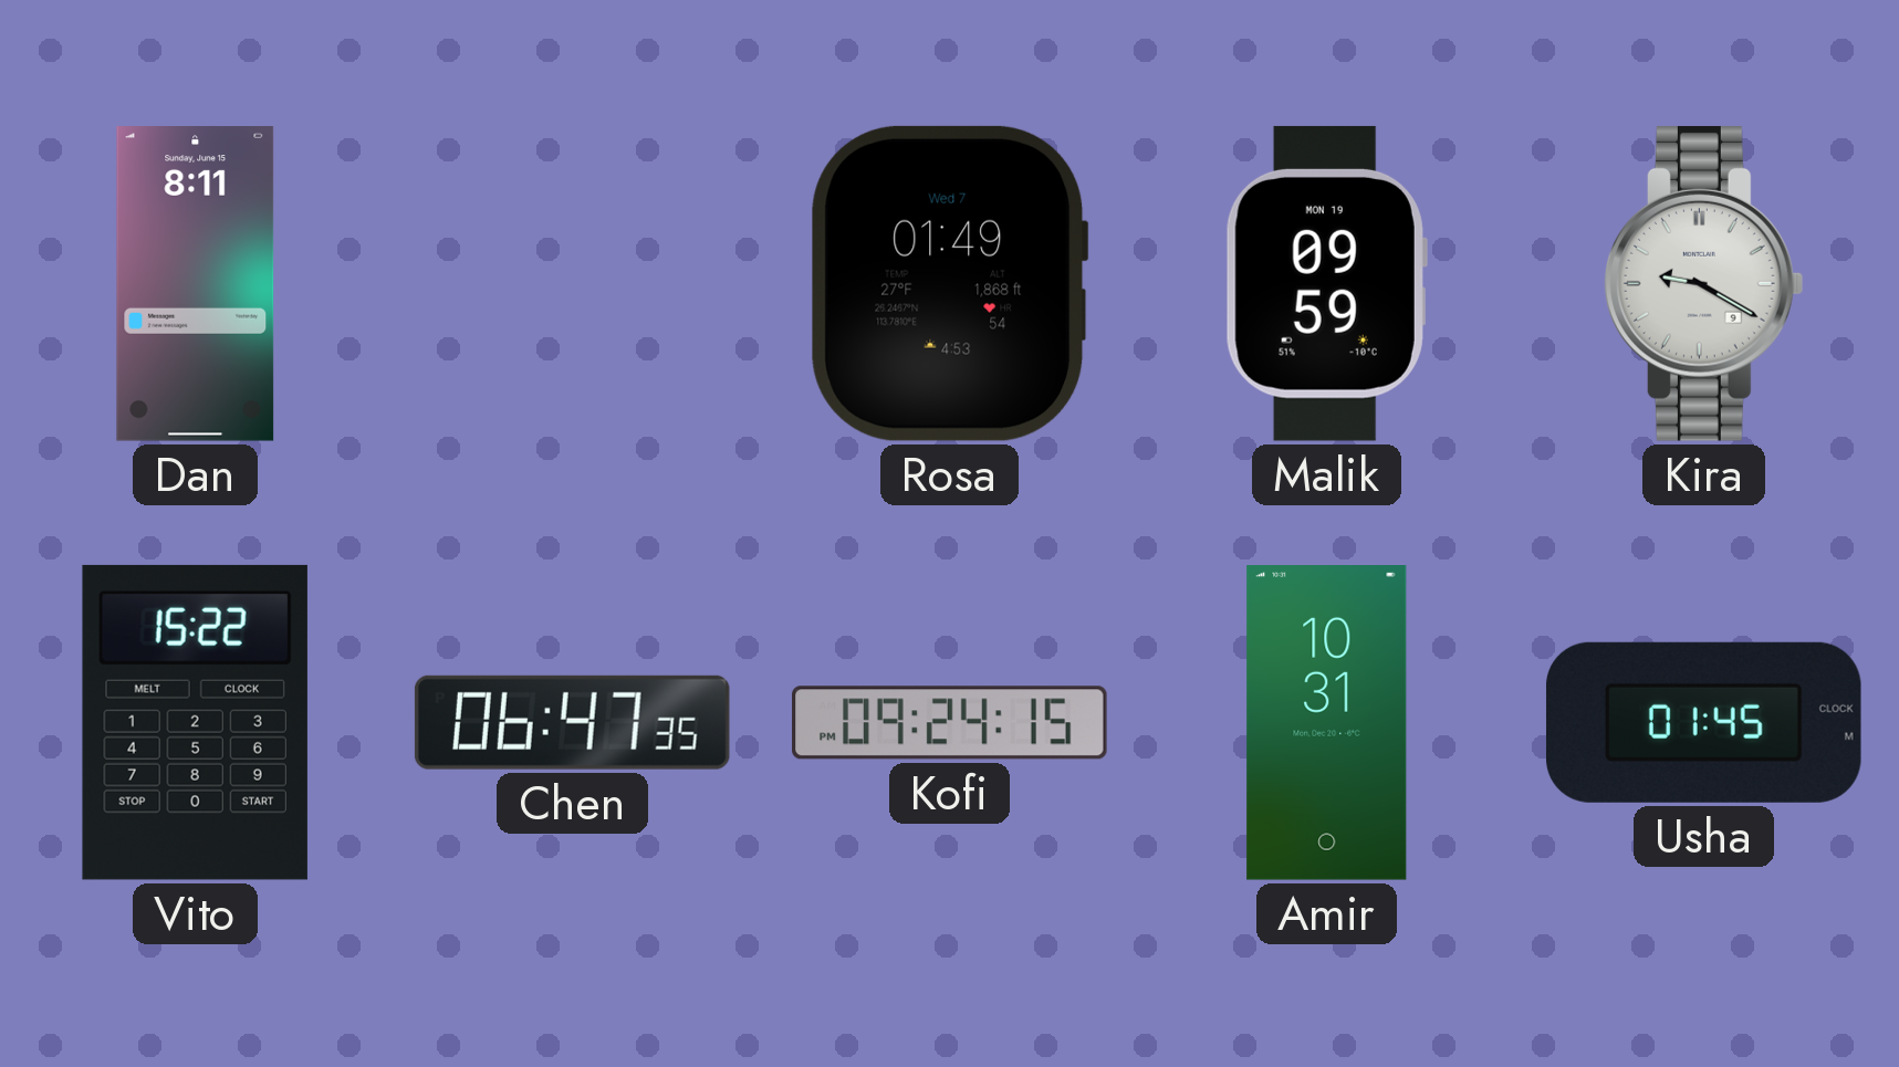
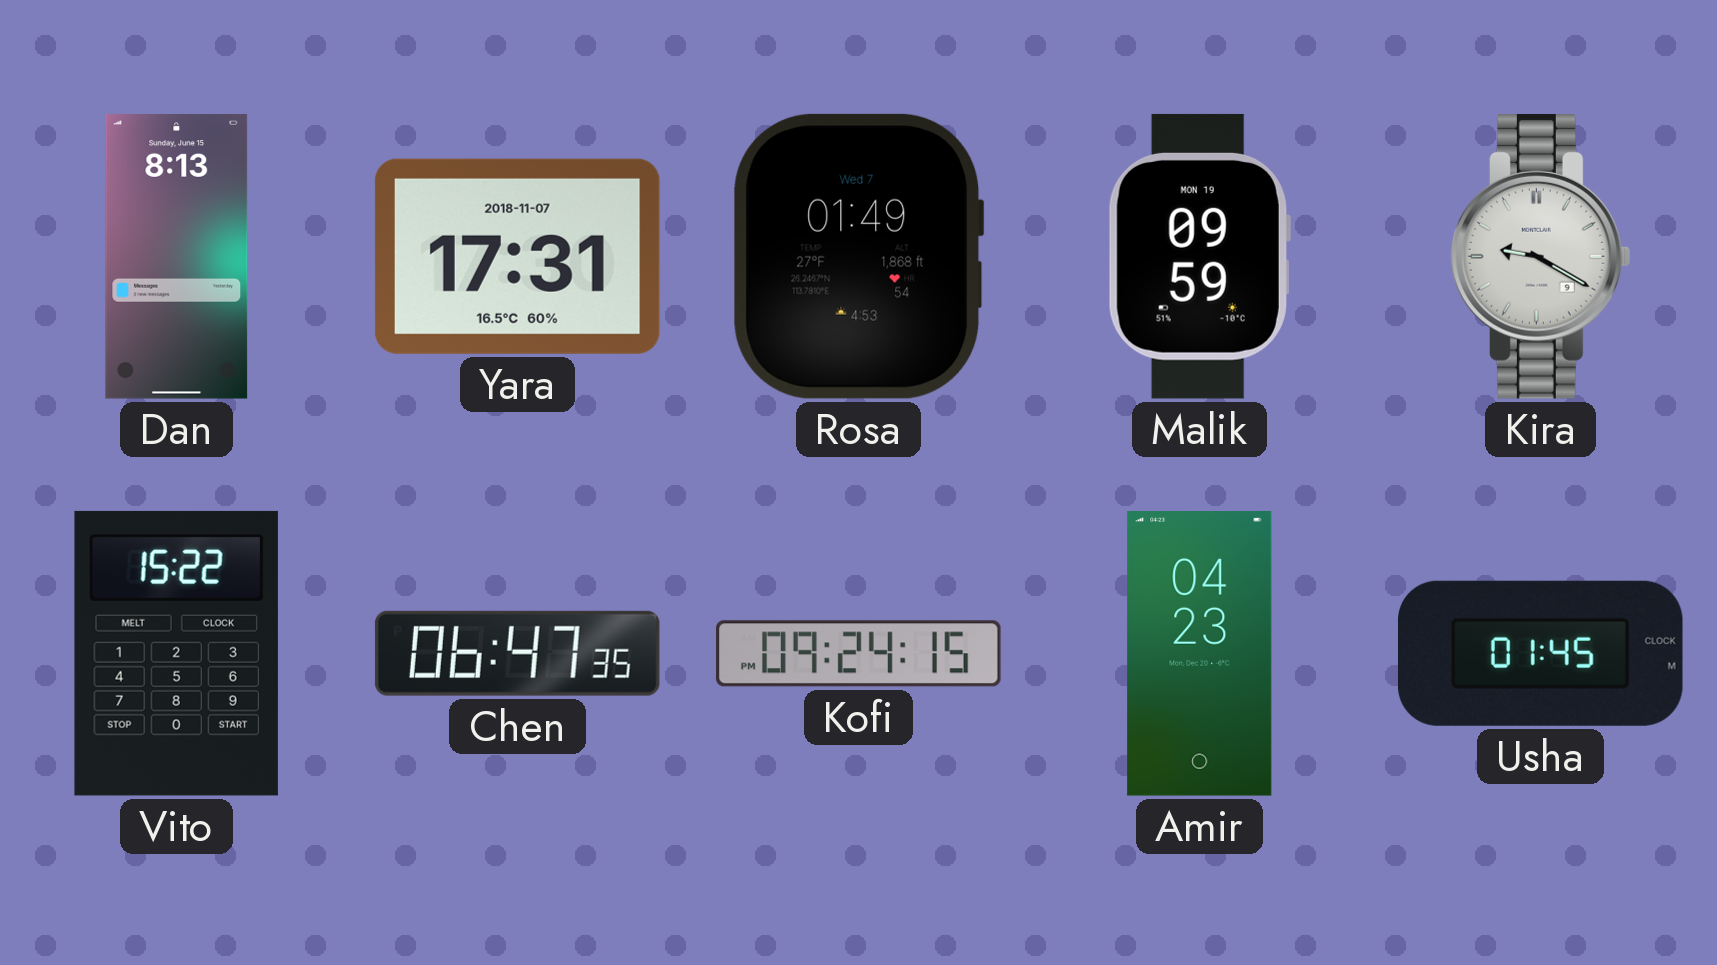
Dan: 8:11 -> 8:13
Yara: none -> 17:31
Amir: 10:31 -> 04:23
